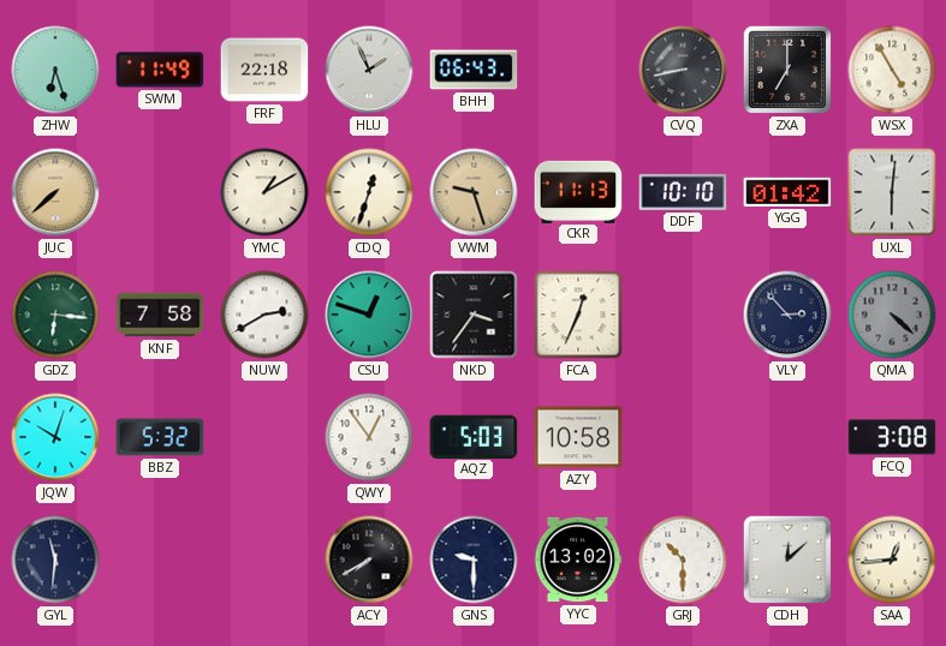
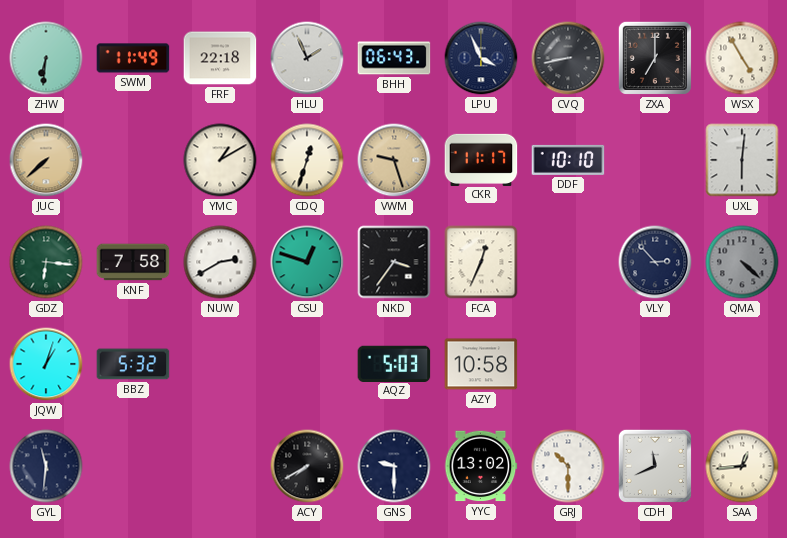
ZHW: 6:27 -> 6:31
LPU: none -> 3:56
CKR: 11:13 -> 11:17
YGG: 01:42 -> none
JQW: 10:03 -> 1:03
QWY: 12:54 -> none
FCQ: 3:08 -> none
CDH: 12:08 -> 11:41
